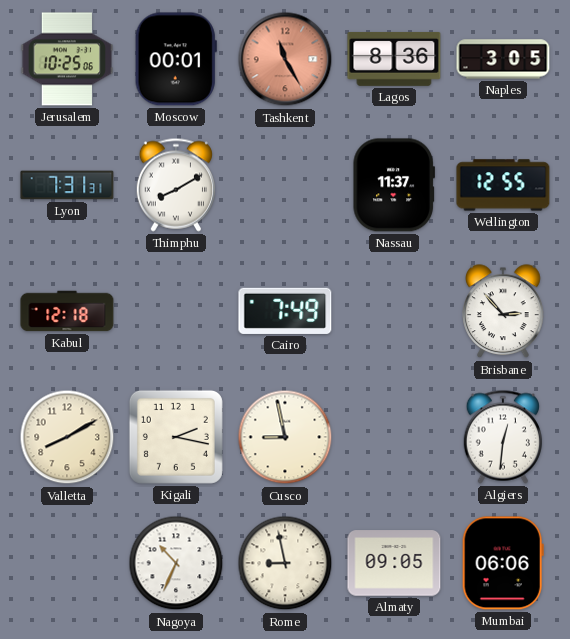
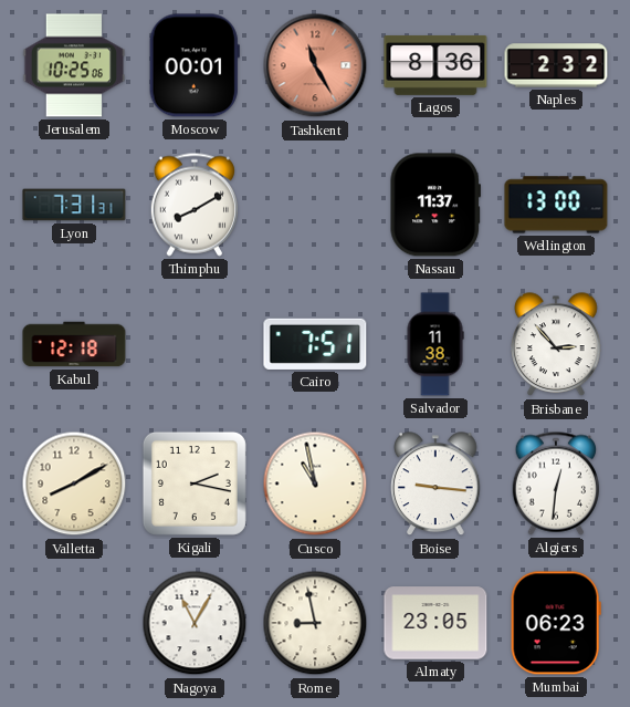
Naples: 3:05 -> 2:32
Wellington: 12:55 -> 13:00
Cairo: 7:49 -> 7:51
Salvador: none -> 11:38
Cusco: 8:58 -> 10:58
Boise: none -> 9:16
Nagoya: 10:34 -> 11:05
Almaty: 09:05 -> 23:05
Mumbai: 06:06 -> 06:23
